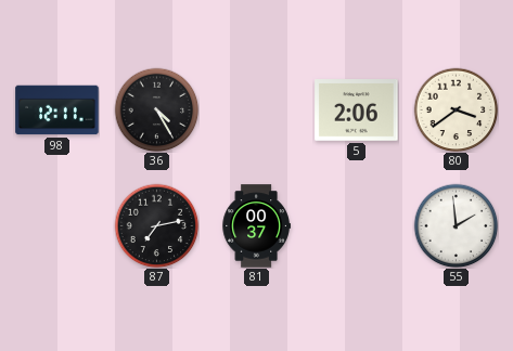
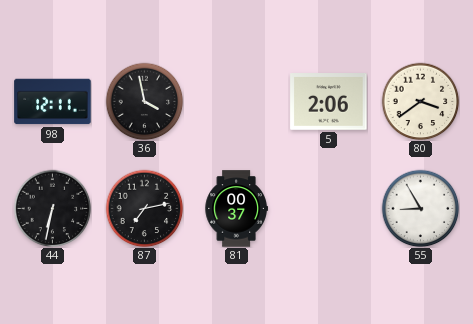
36: 4:25 -> 3:58
44: none -> 6:32
55: 1:59 -> 8:55
